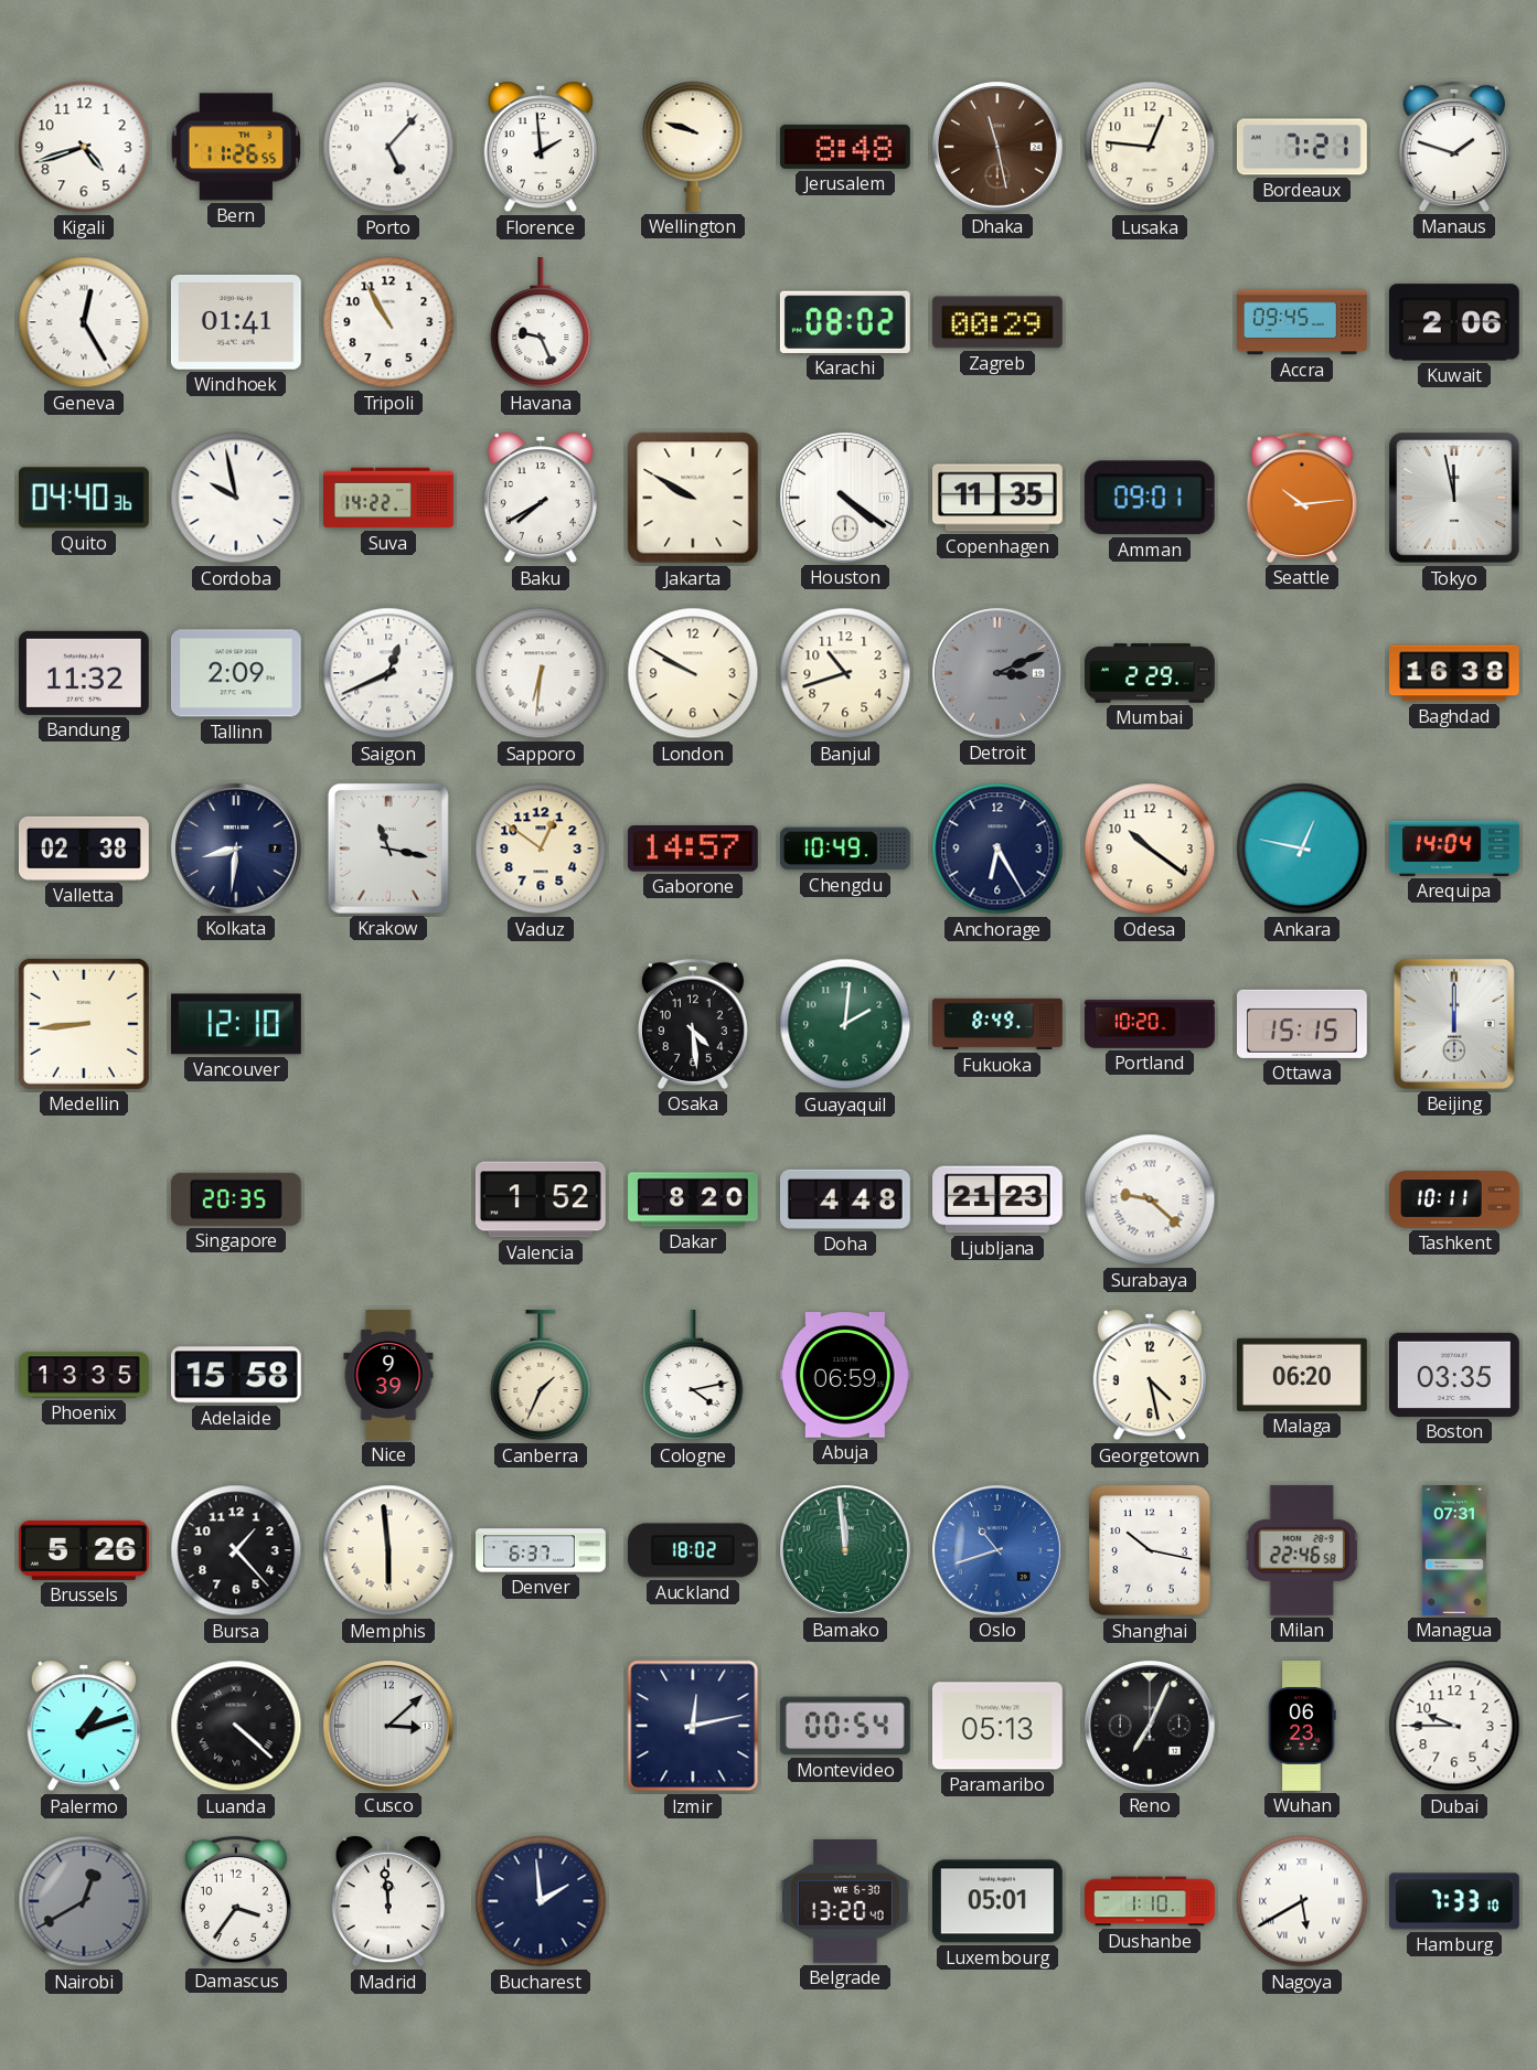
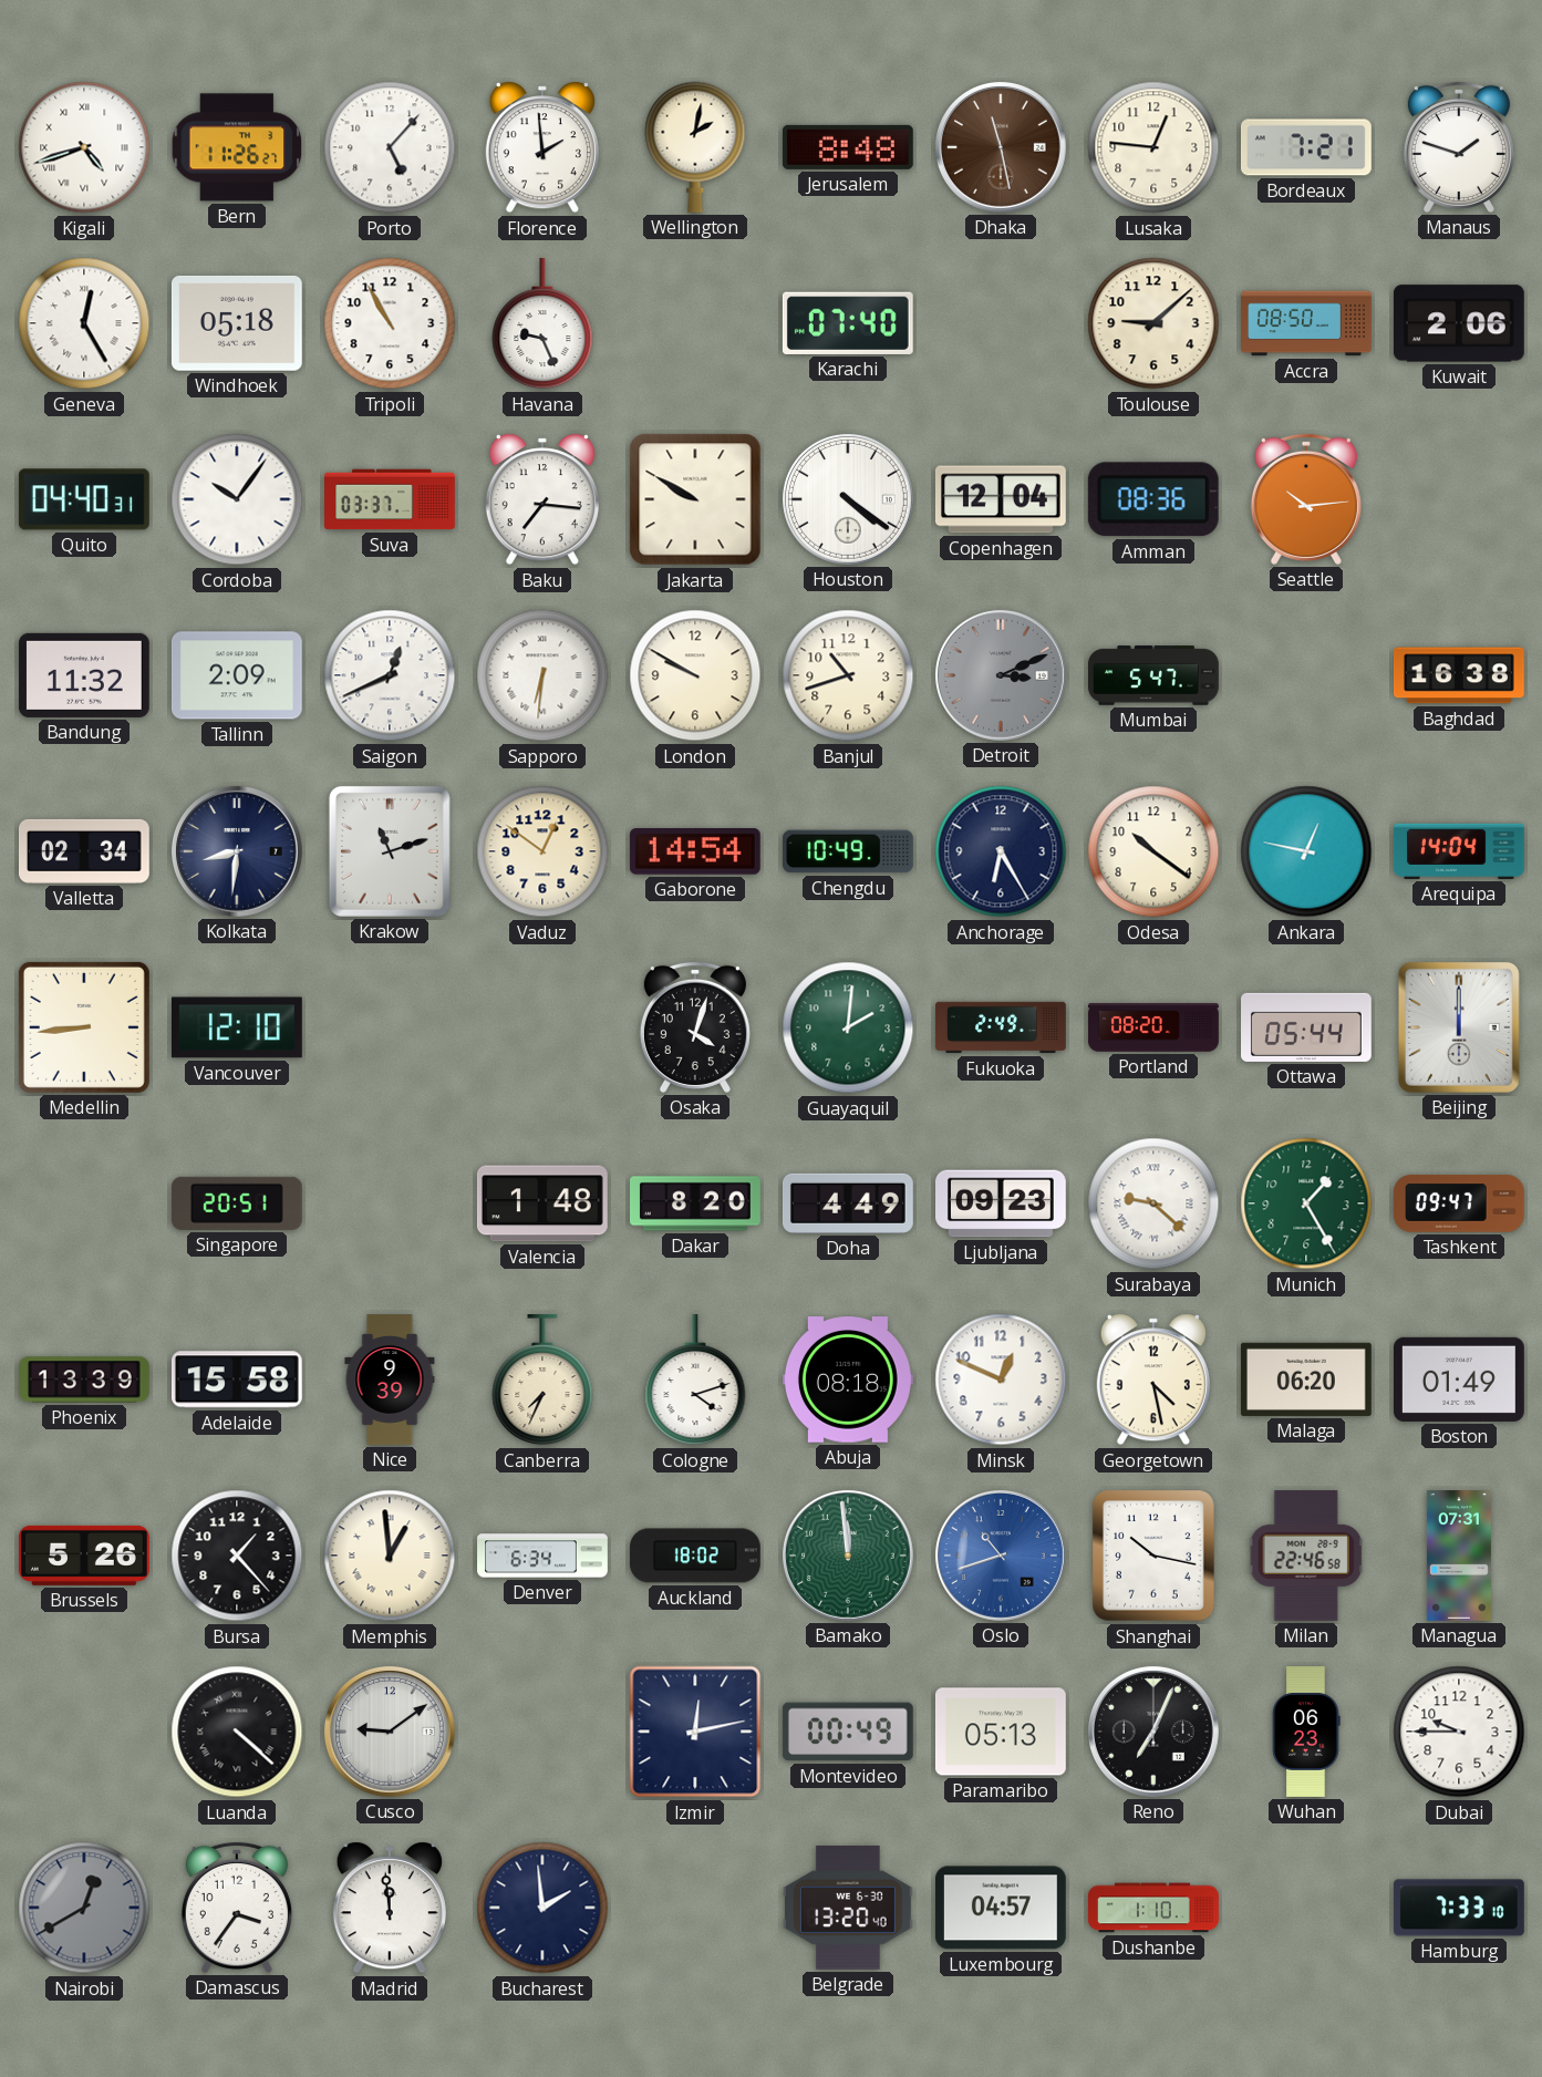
Kigali numerals: Arabic -> Roman
Bern: 11:26:55 -> 11:26:27
Wellington: 9:48 -> 2:02
Windhoek: 01:41 -> 05:18
Karachi: 08:02 -> 07:40
Zagreb: 00:29 -> none
Toulouse: none -> 9:08
Accra: 09:45 -> 08:50
Quito: 04:40:36 -> 04:40:31
Cordoba: 9:58 -> 10:06
Suva: 14:22 -> 03:37
Baku: 7:40 -> 7:16
Copenhagen: 11:35 -> 12:04
Amman: 09:01 -> 08:36
Tokyo: 11:58 -> none
Mumbai: 2:29 -> 5:47
Valletta: 02:38 -> 02:34
Krakow: 11:17 -> 11:12
Gaborone: 14:57 -> 14:54
Osaka: 4:29 -> 4:03
Fukuoka: 8:49 -> 2:49
Portland: 10:20 -> 08:20
Ottawa: 15:15 -> 05:44
Singapore: 20:35 -> 20:51
Valencia: 1:52 -> 1:48
Doha: 4:48 -> 4:49
Ljubljana: 21:23 -> 09:23
Munich: none -> 1:25
Tashkent: 10:11 -> 09:47
Phoenix: 13:35 -> 13:39
Canberra: 1:34 -> 7:34
Cologne: 4:13 -> 4:12
Abuja: 06:59 -> 08:18
Minsk: none -> 12:49
Boston: 03:35 -> 01:49
Memphis: 5:59 -> 12:59
Denver: 6:37 -> 6:34
Palermo: 1:12 -> none
Cusco: 3:08 -> 9:09
Montevideo: 00:54 -> 00:49
Luxembourg: 05:01 -> 04:57
Nagoya: 5:40 -> none
